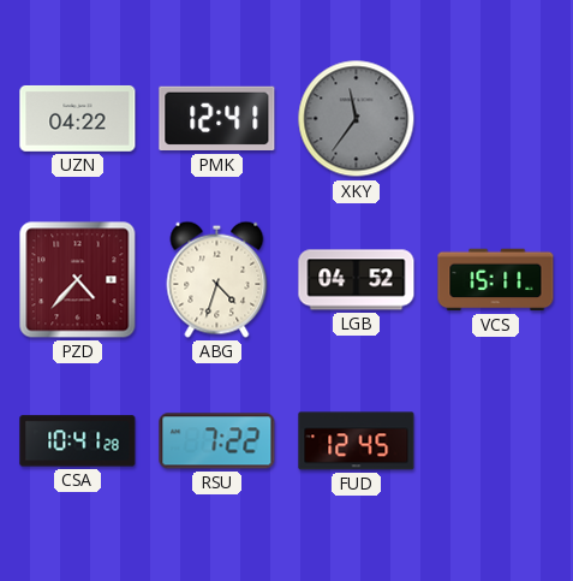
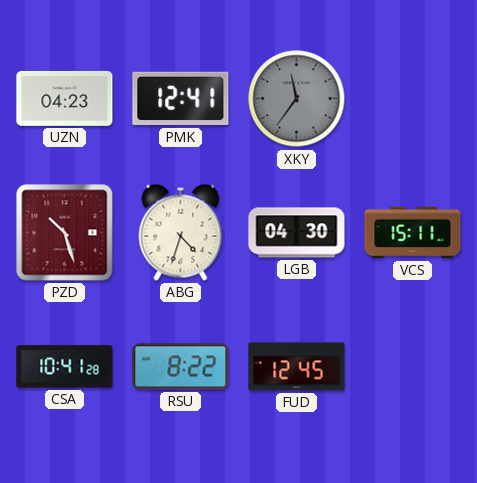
UZN: 04:22 -> 04:23
PZD: 4:37 -> 10:27
LGB: 04:52 -> 04:30
RSU: 7:22 -> 8:22
